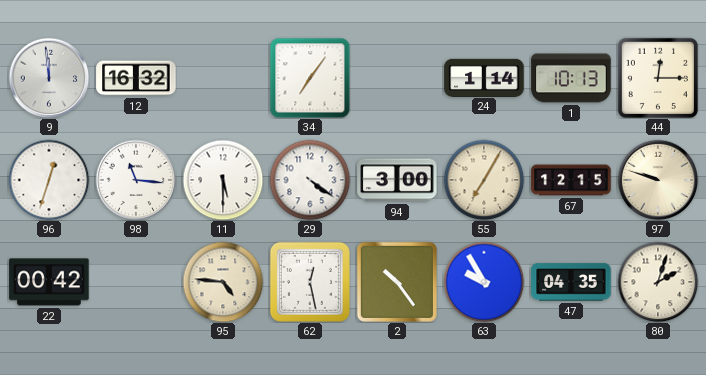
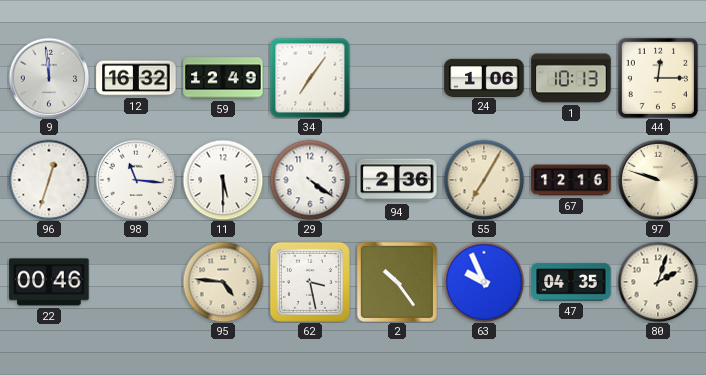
59: none -> 12:49
24: 1:14 -> 1:06
94: 3:00 -> 2:36
67: 12:15 -> 12:16
22: 00:42 -> 00:46
62: 12:28 -> 3:28
63: 9:55 -> 9:56
